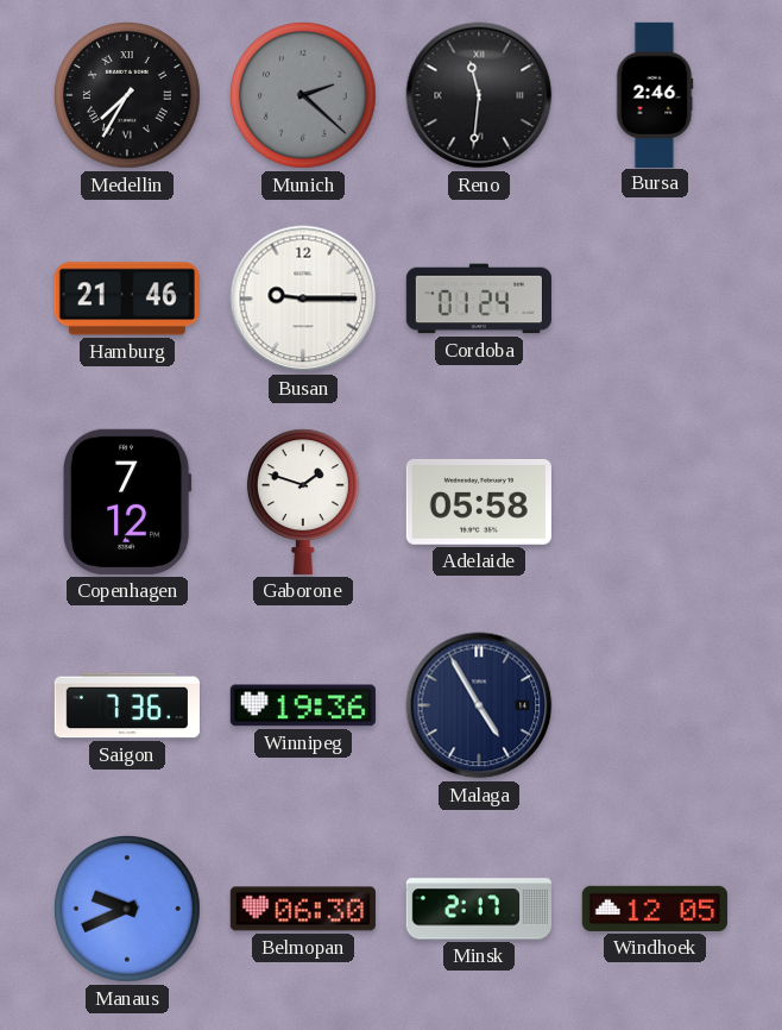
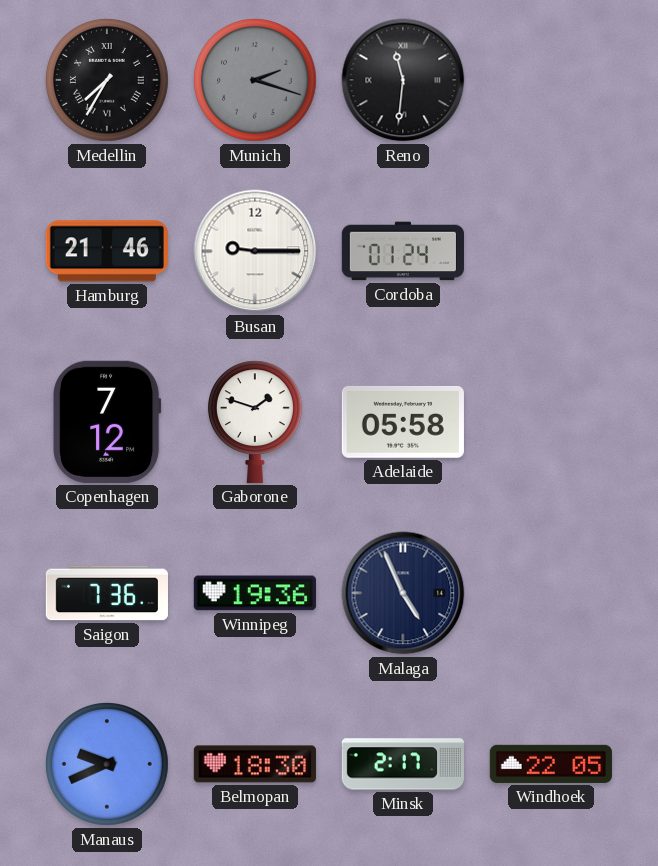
Munich: 2:22 -> 2:18
Bursa: 2:46 -> none
Malaga: 4:55 -> 4:56
Belmopan: 06:30 -> 18:30
Windhoek: 12:05 -> 22:05
